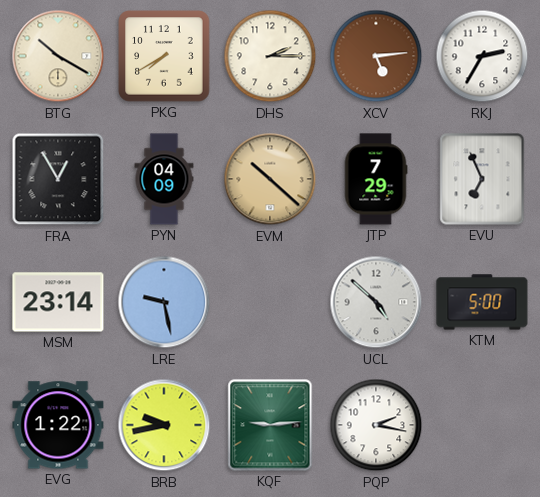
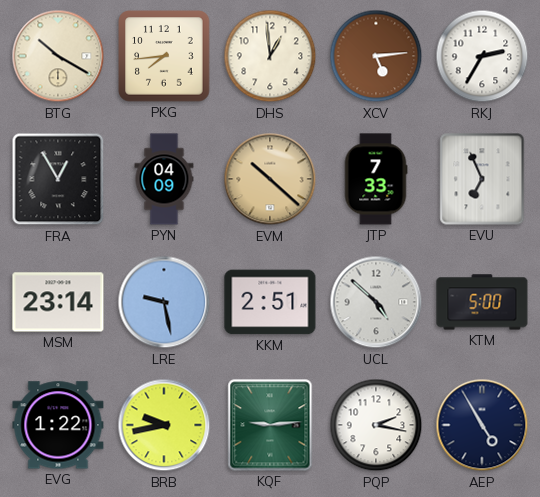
PKG: 7:40 -> 7:44
DHS: 2:15 -> 12:59
JTP: 7:29 -> 7:33
KKM: none -> 2:51
AEP: none -> 4:55
